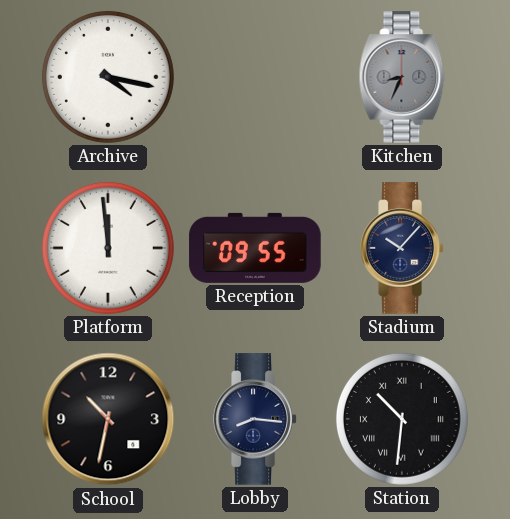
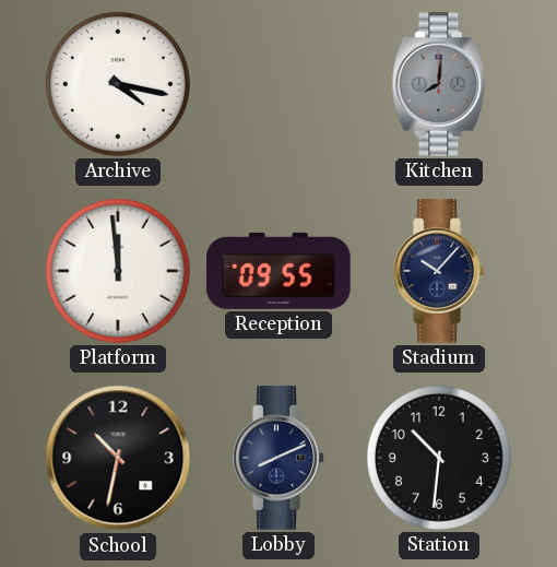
Kitchen: 8:34 -> 8:01
Lobby: 8:16 -> 8:11
Station numerals: Roman -> Arabic
